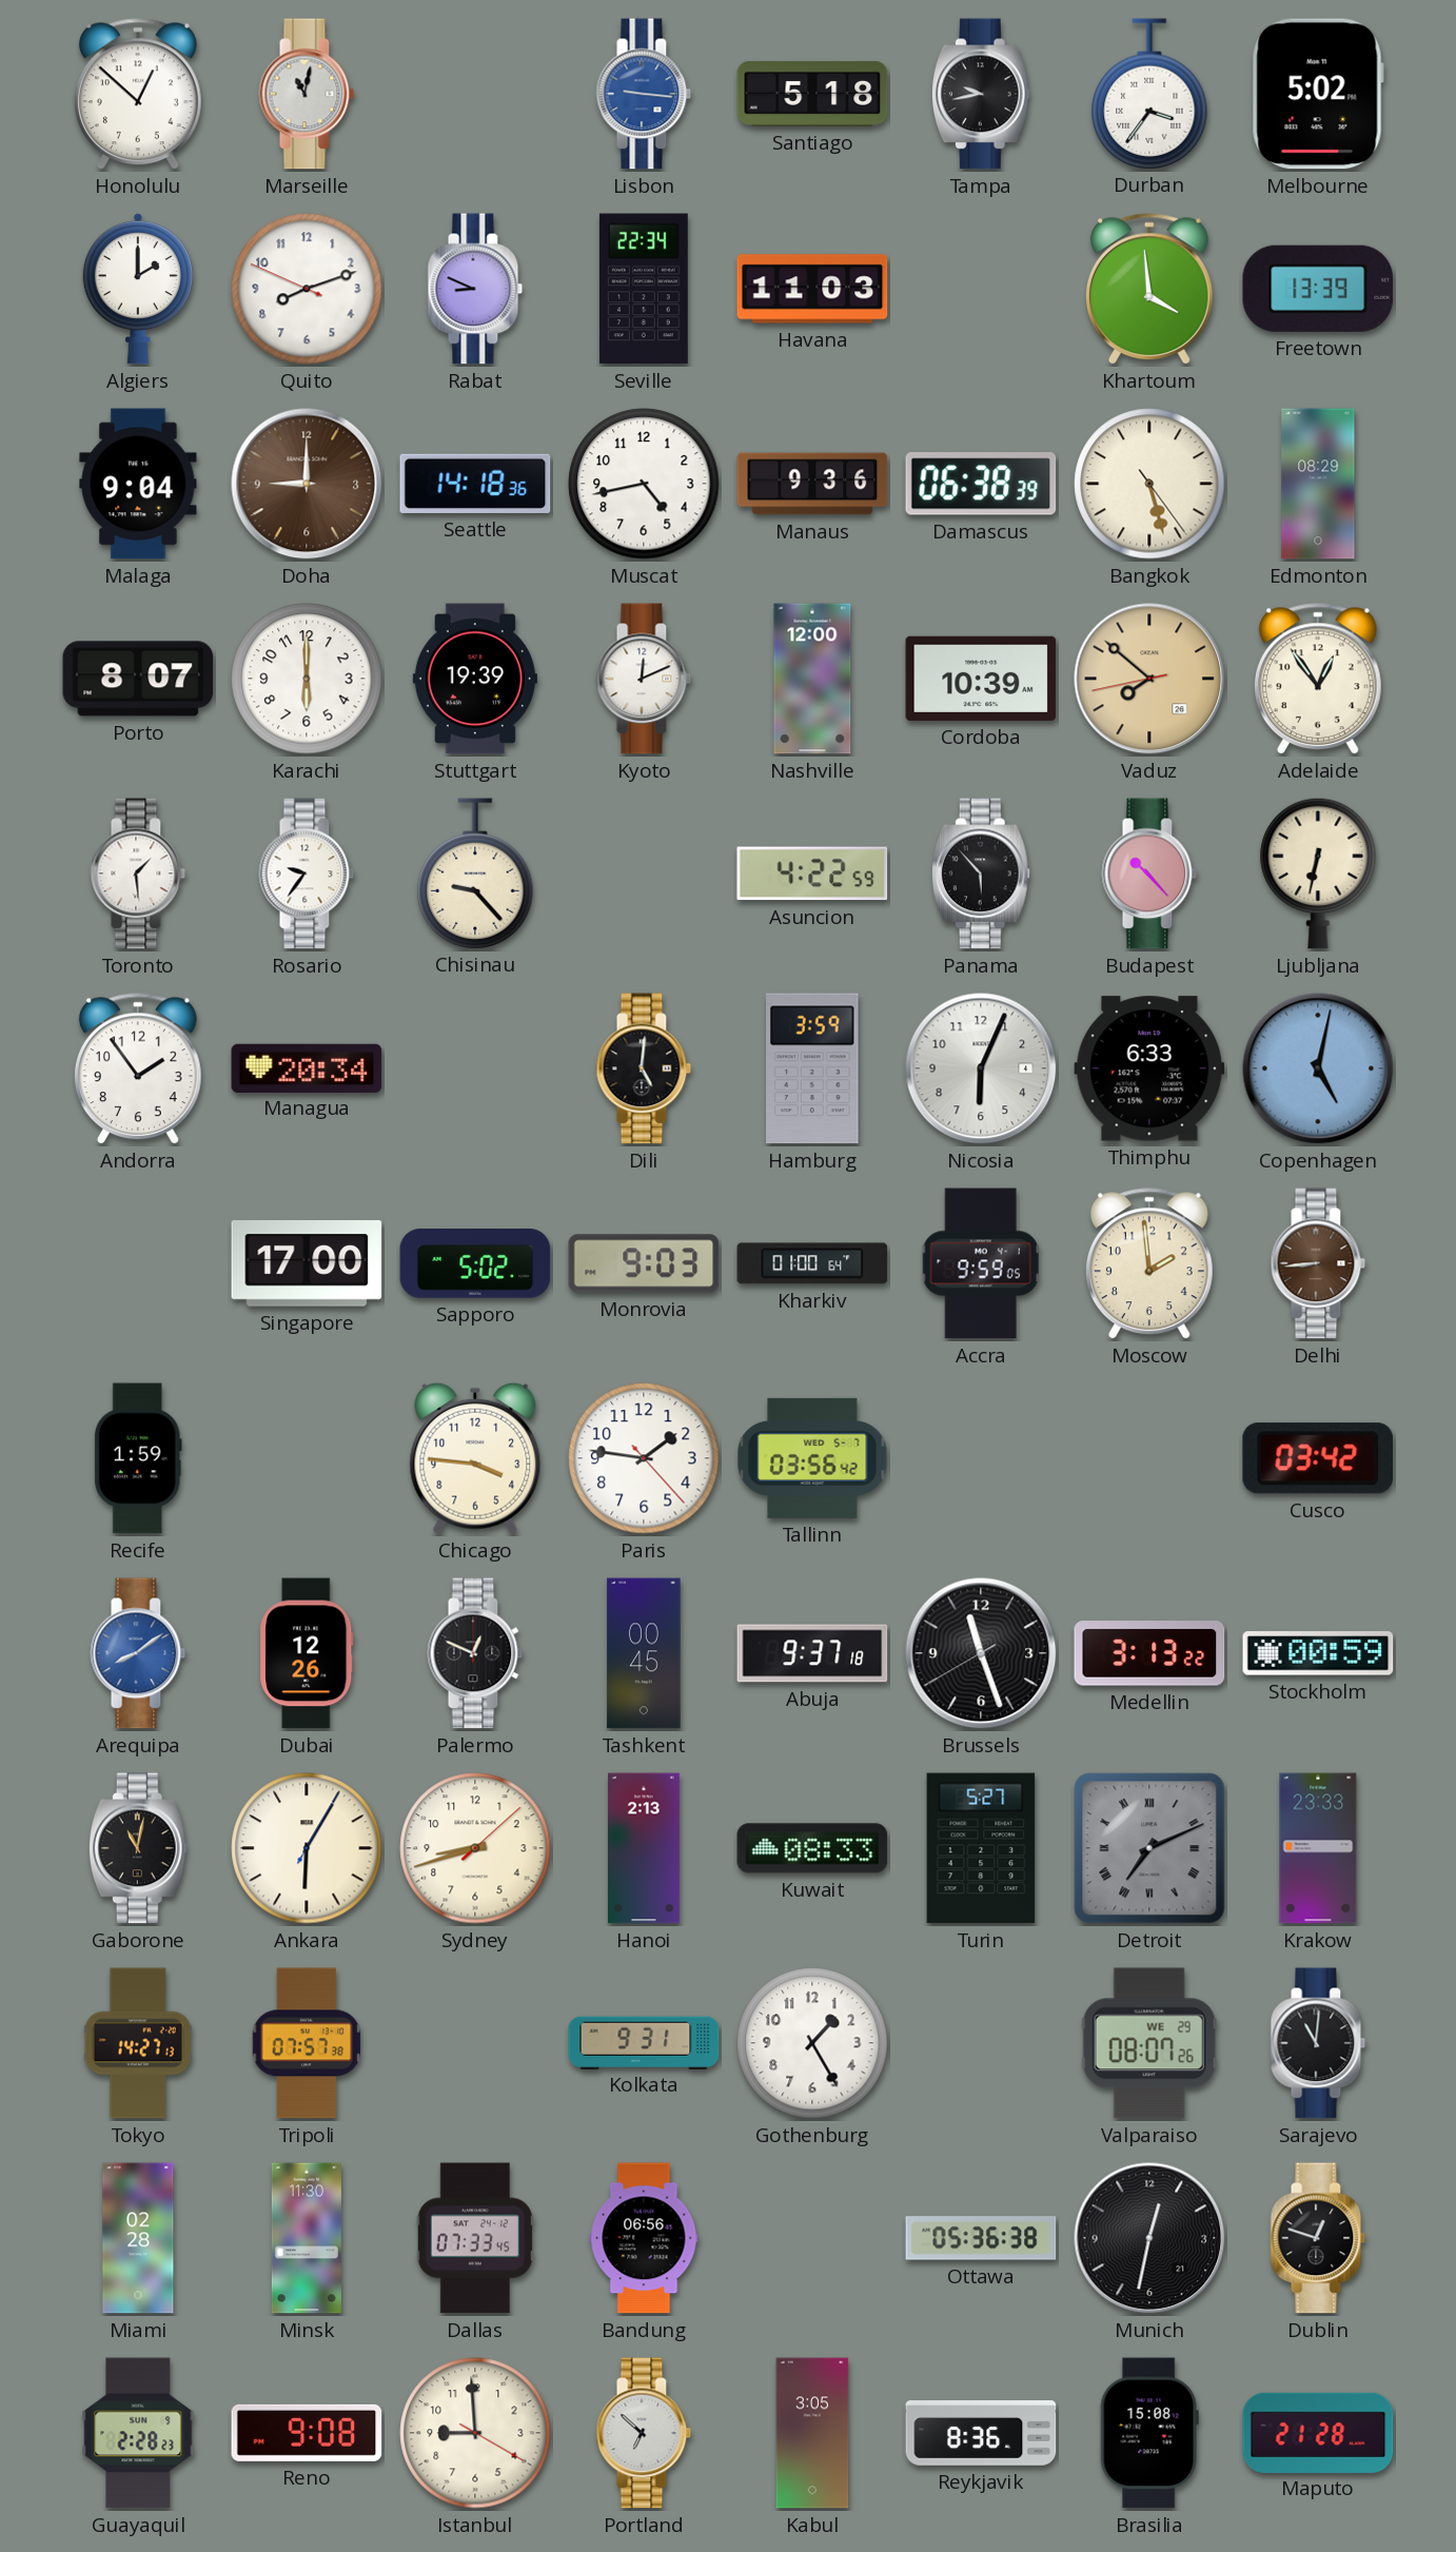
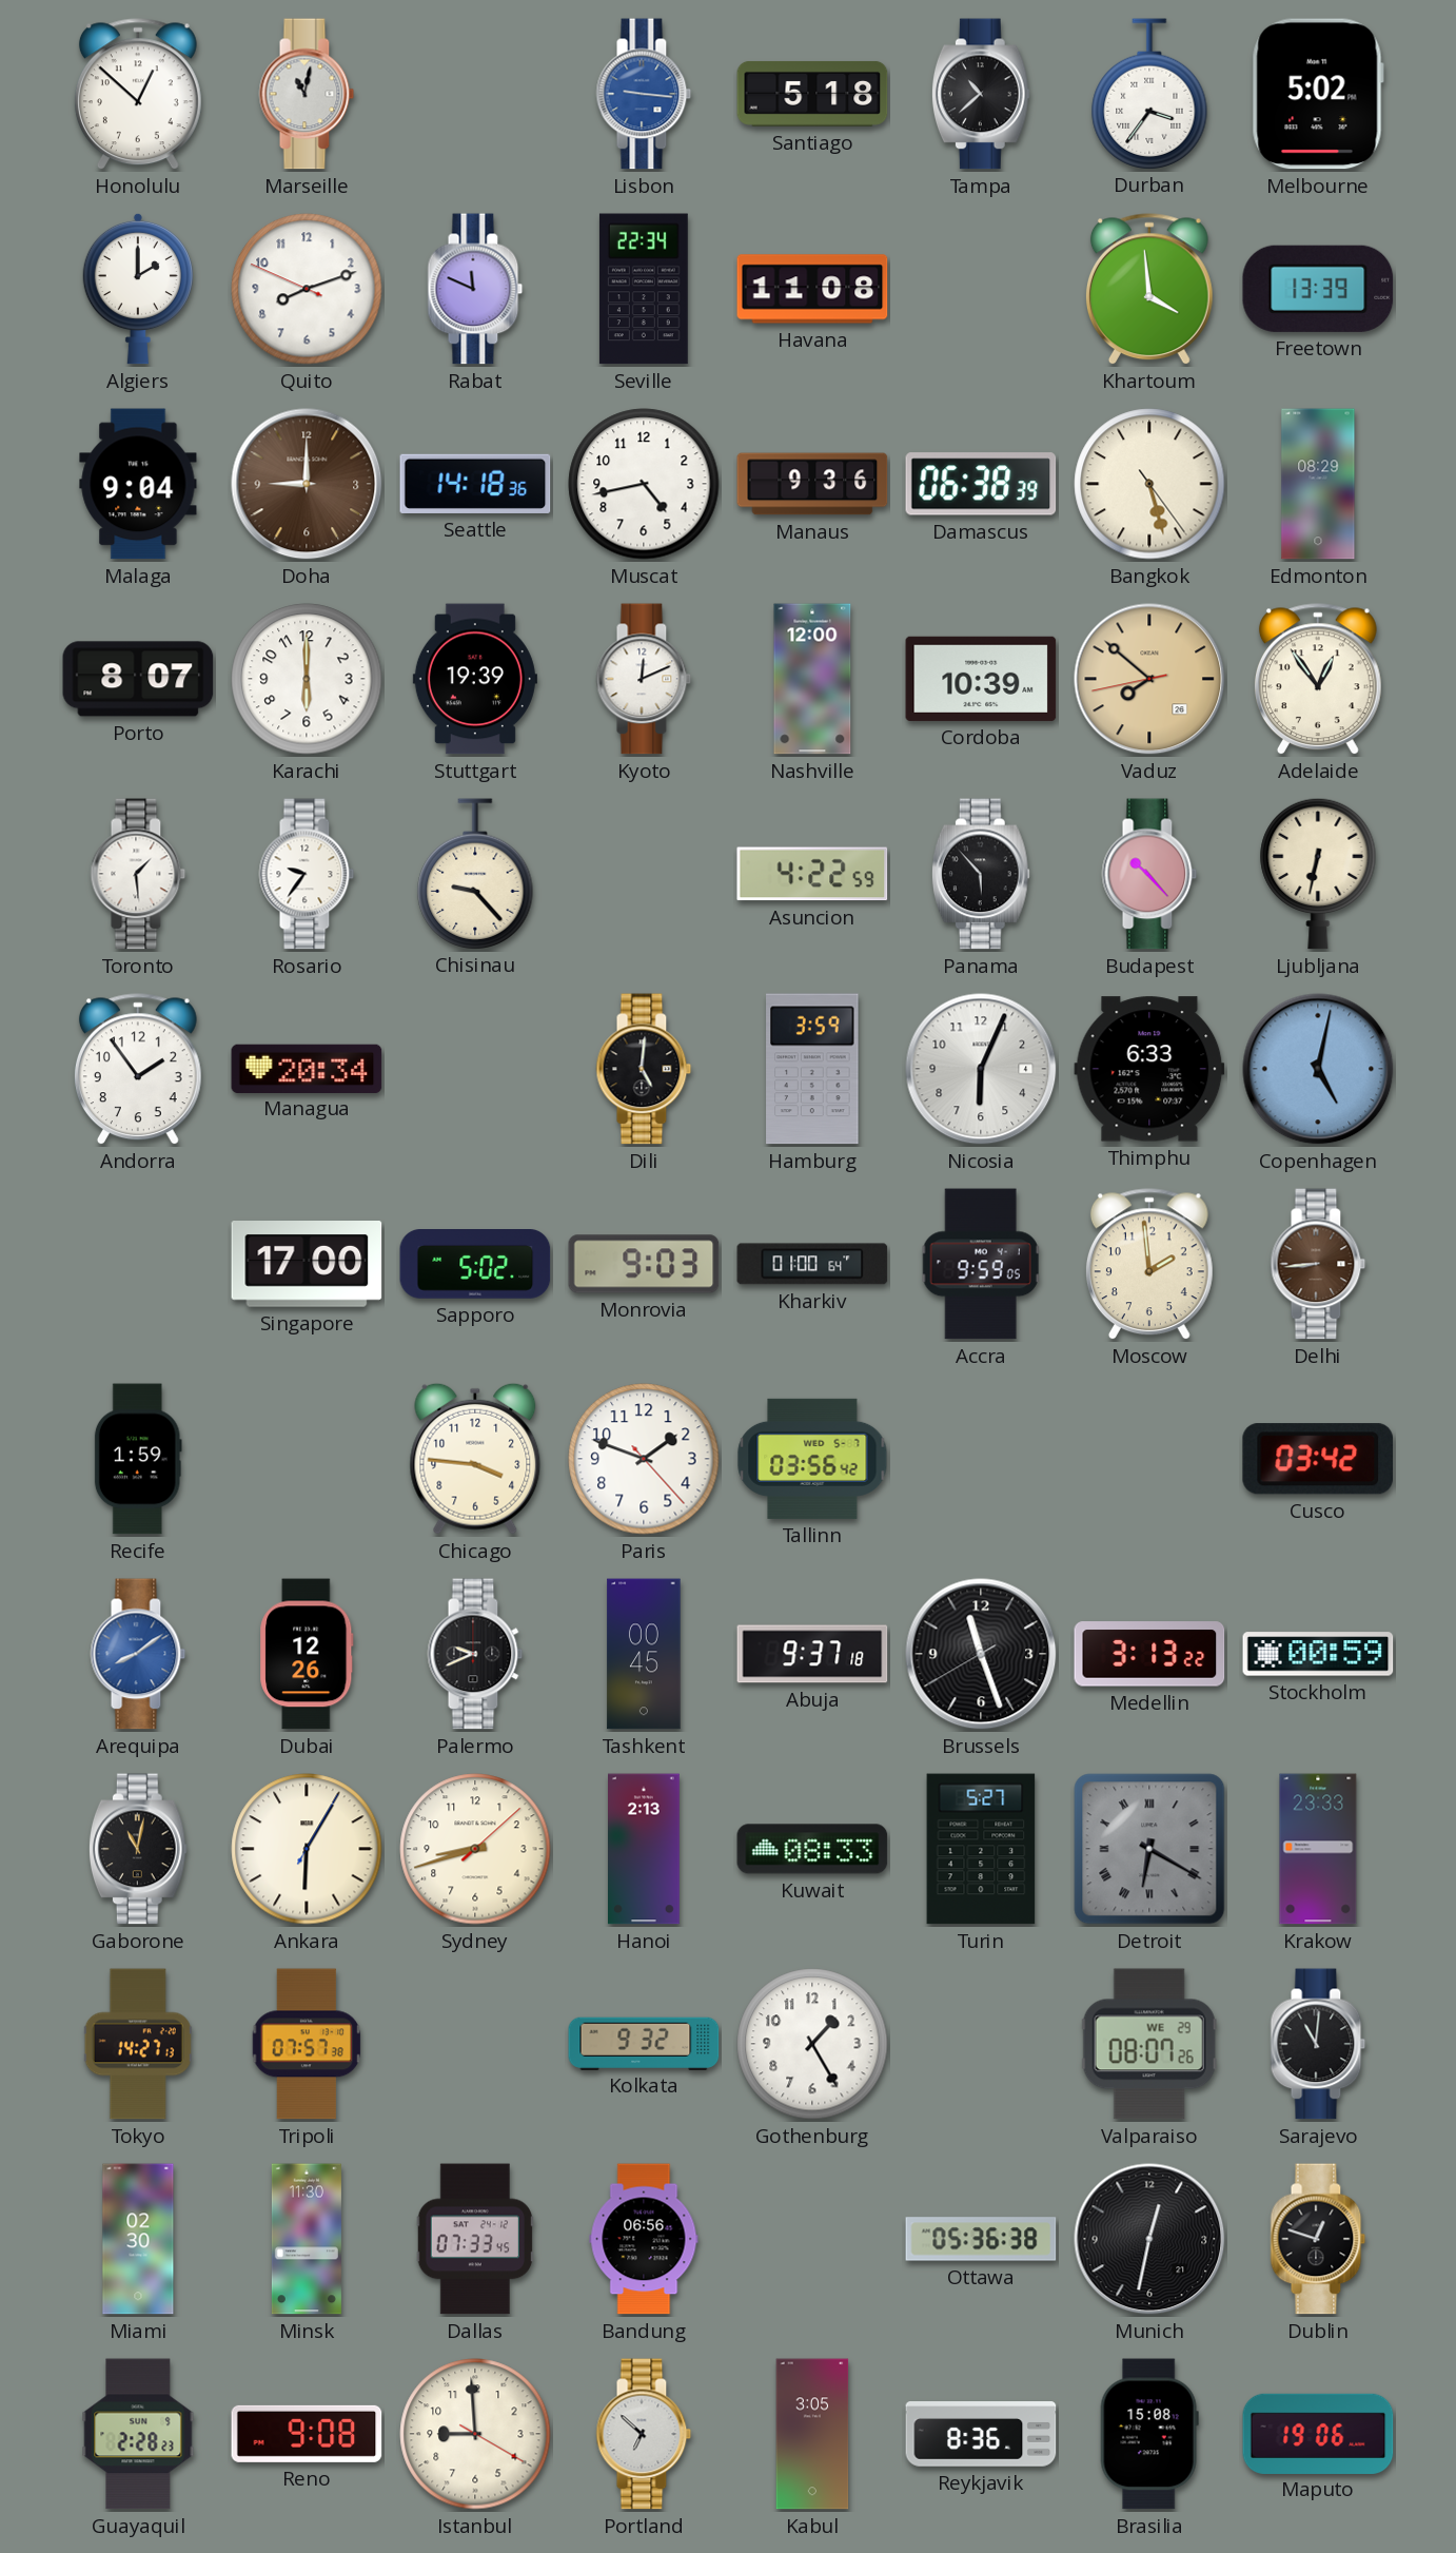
Tampa: 9:43 -> 10:38
Rabat: 8:49 -> 11:49
Havana: 11:03 -> 11:08
Paris: 1:46 -> 1:48
Palermo: 12:49 -> 9:41
Detroit: 7:11 -> 6:20
Kolkata: 9:31 -> 9:32
Miami: 02:28 -> 02:30
Maputo: 21:28 -> 19:06
